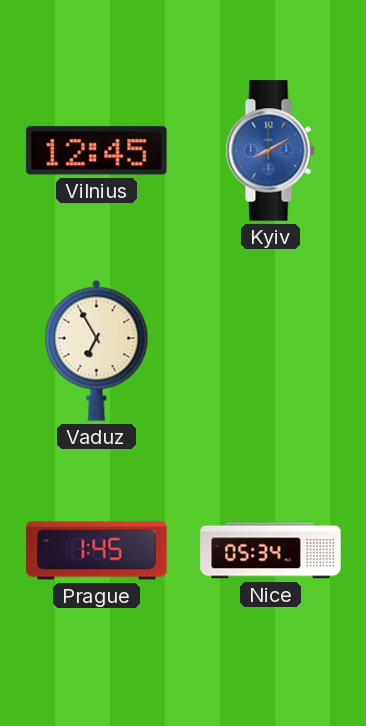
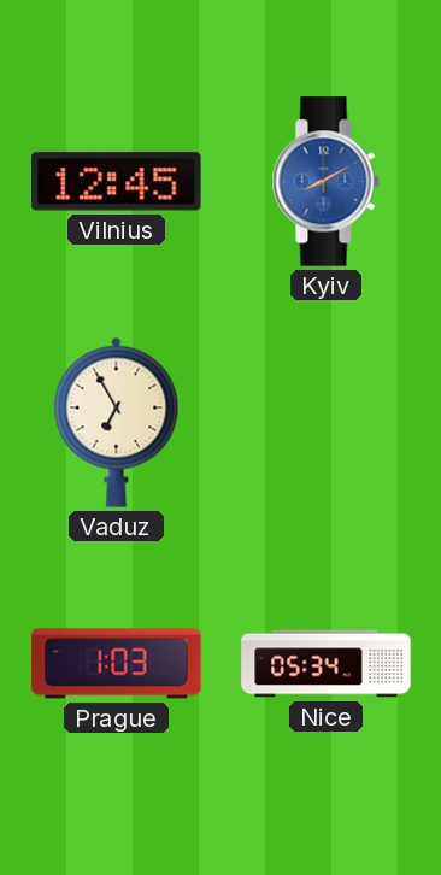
Prague: 1:45 -> 1:03
